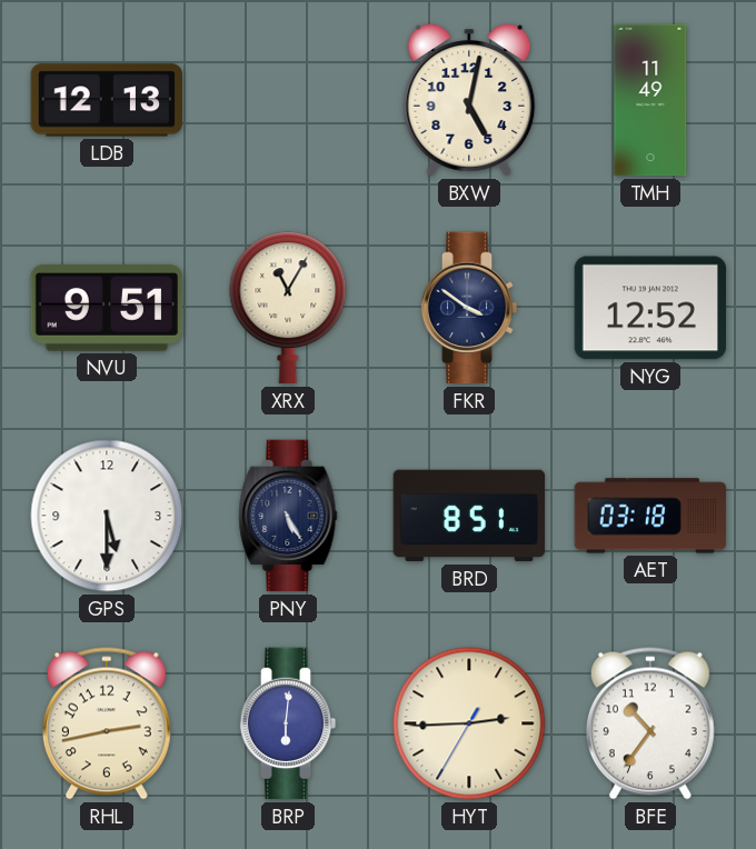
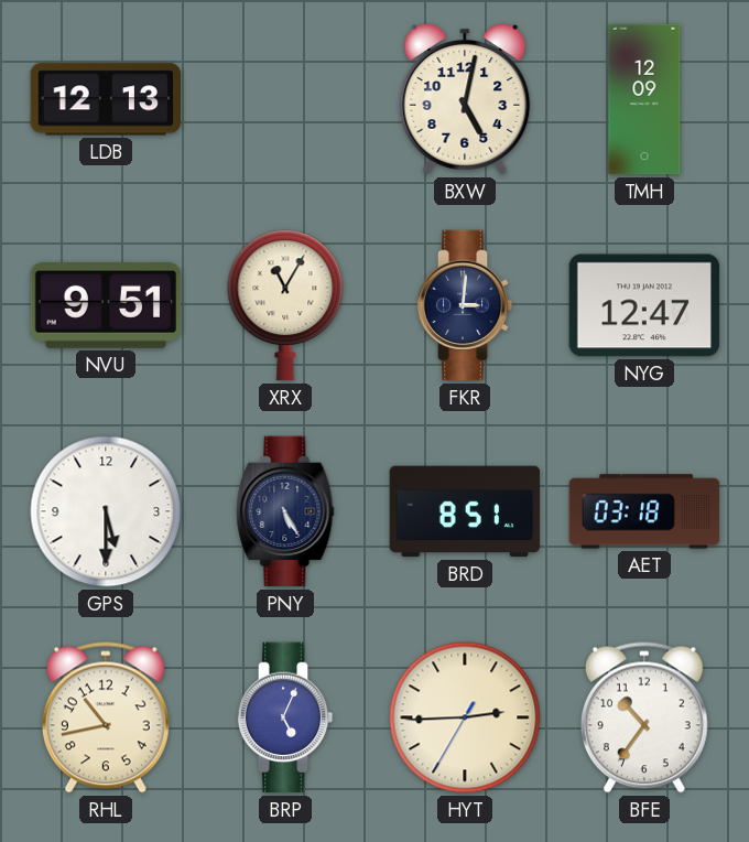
TMH: 11:49 -> 12:09
FKR: 3:51 -> 3:01
NYG: 12:52 -> 12:47
RHL: 2:43 -> 10:43
BRP: 6:01 -> 5:04
